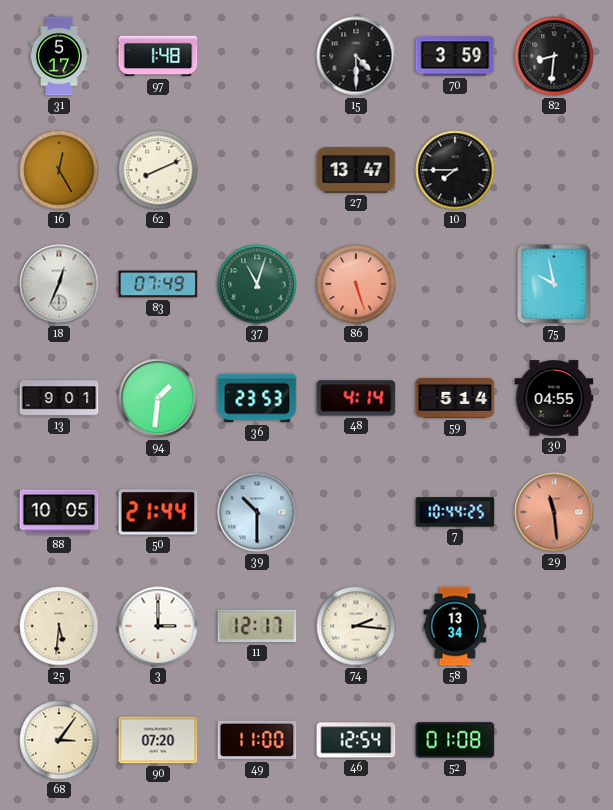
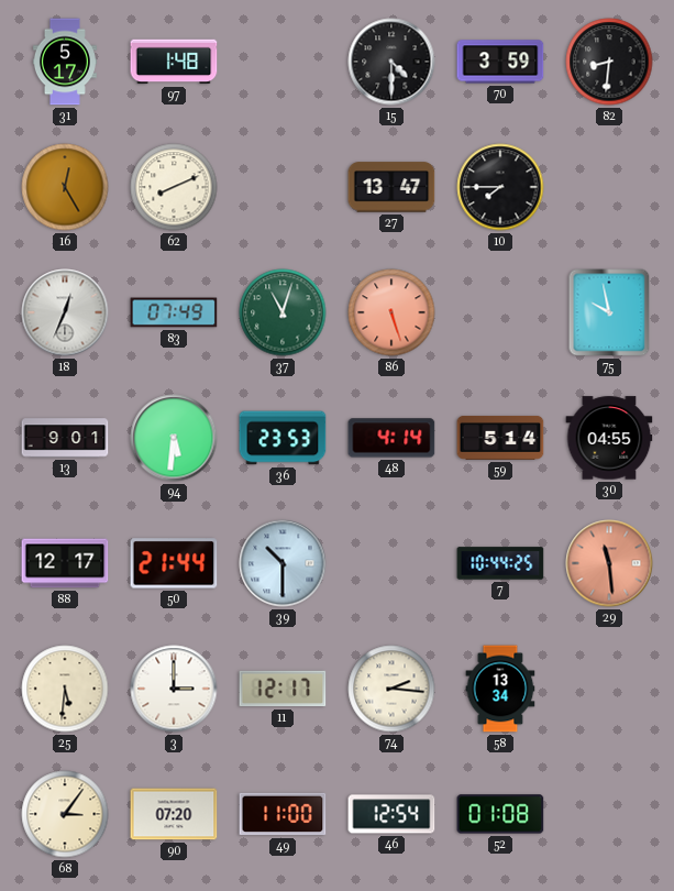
94: 1:31 -> 5:31
88: 10:05 -> 12:17
